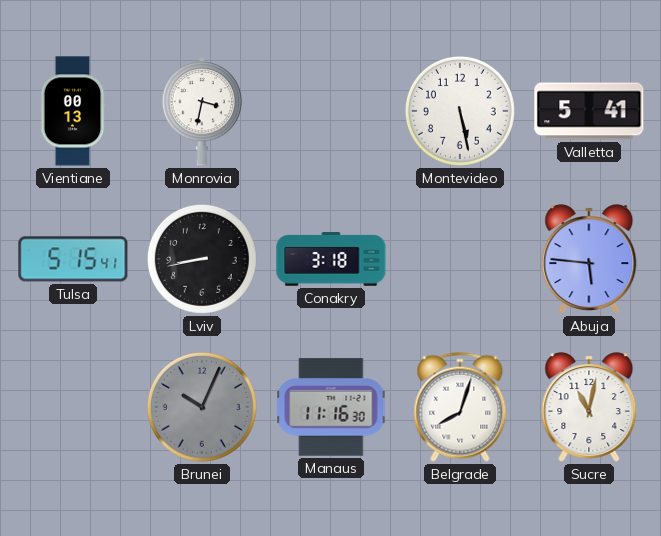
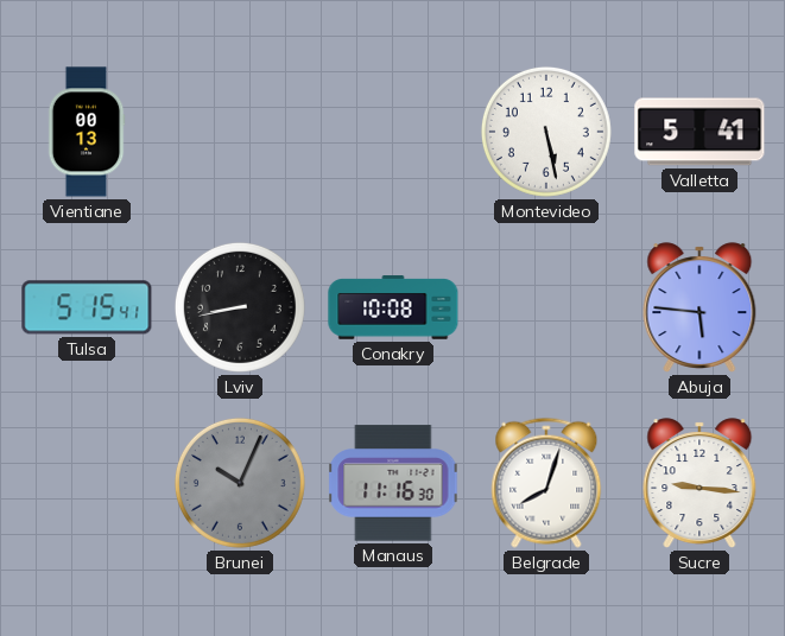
Monrovia: 3:32 -> none
Conakry: 3:18 -> 10:08
Sucre: 11:02 -> 9:16
